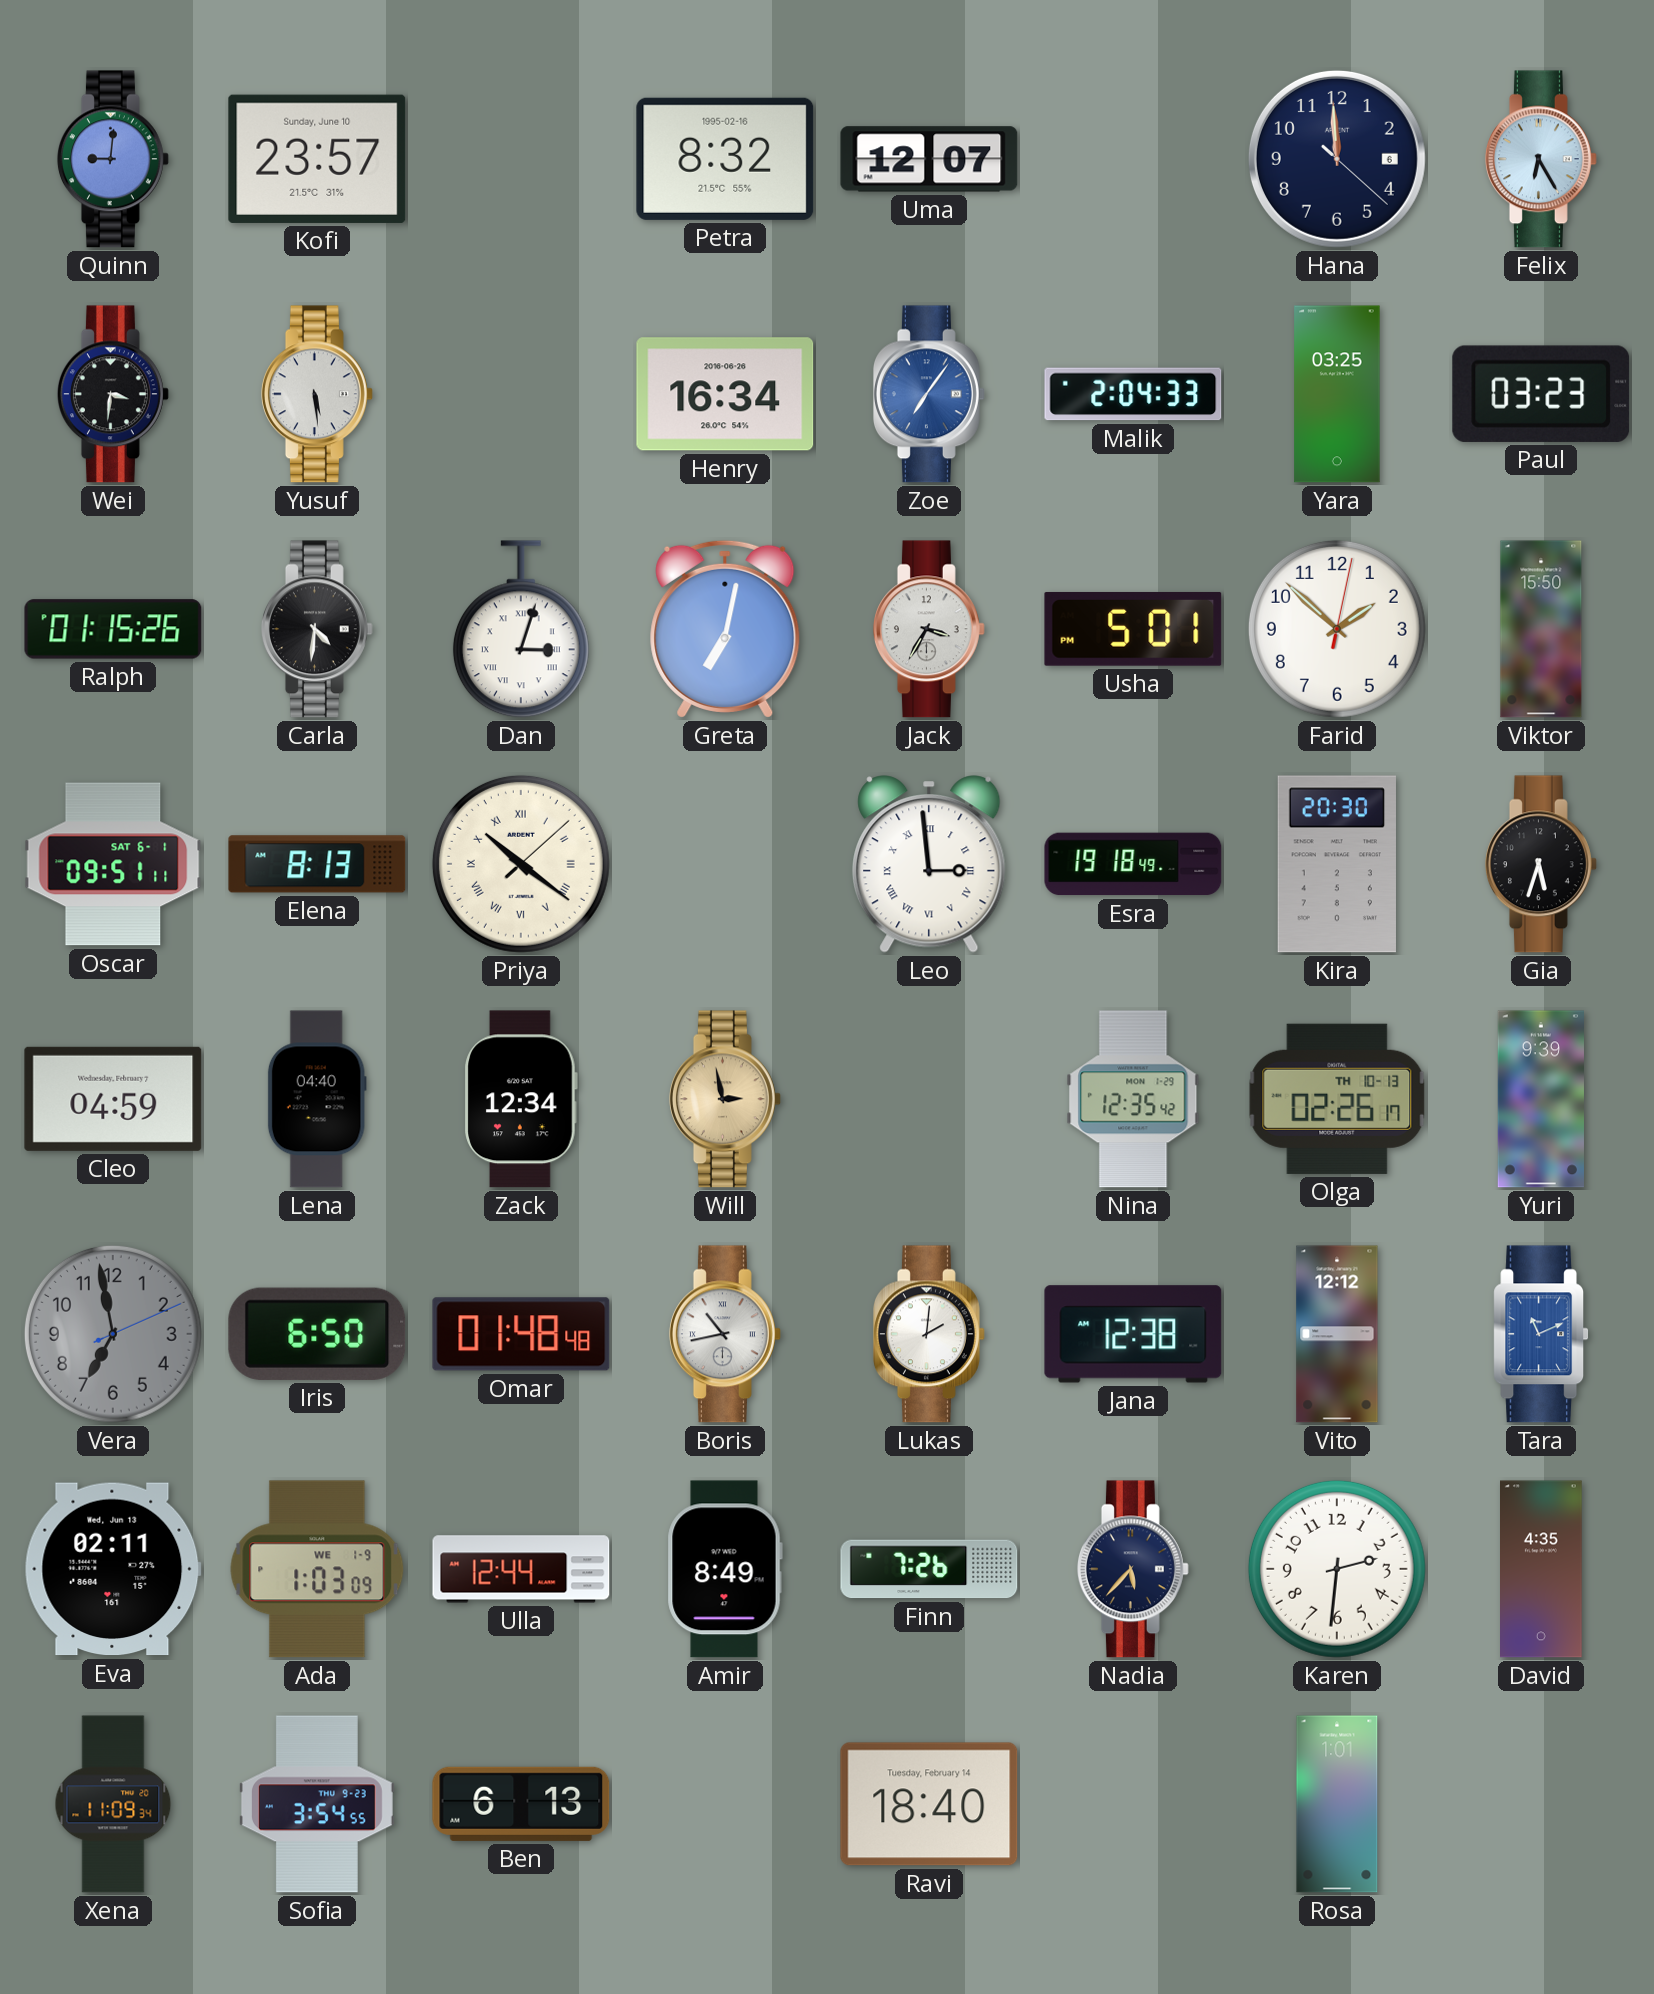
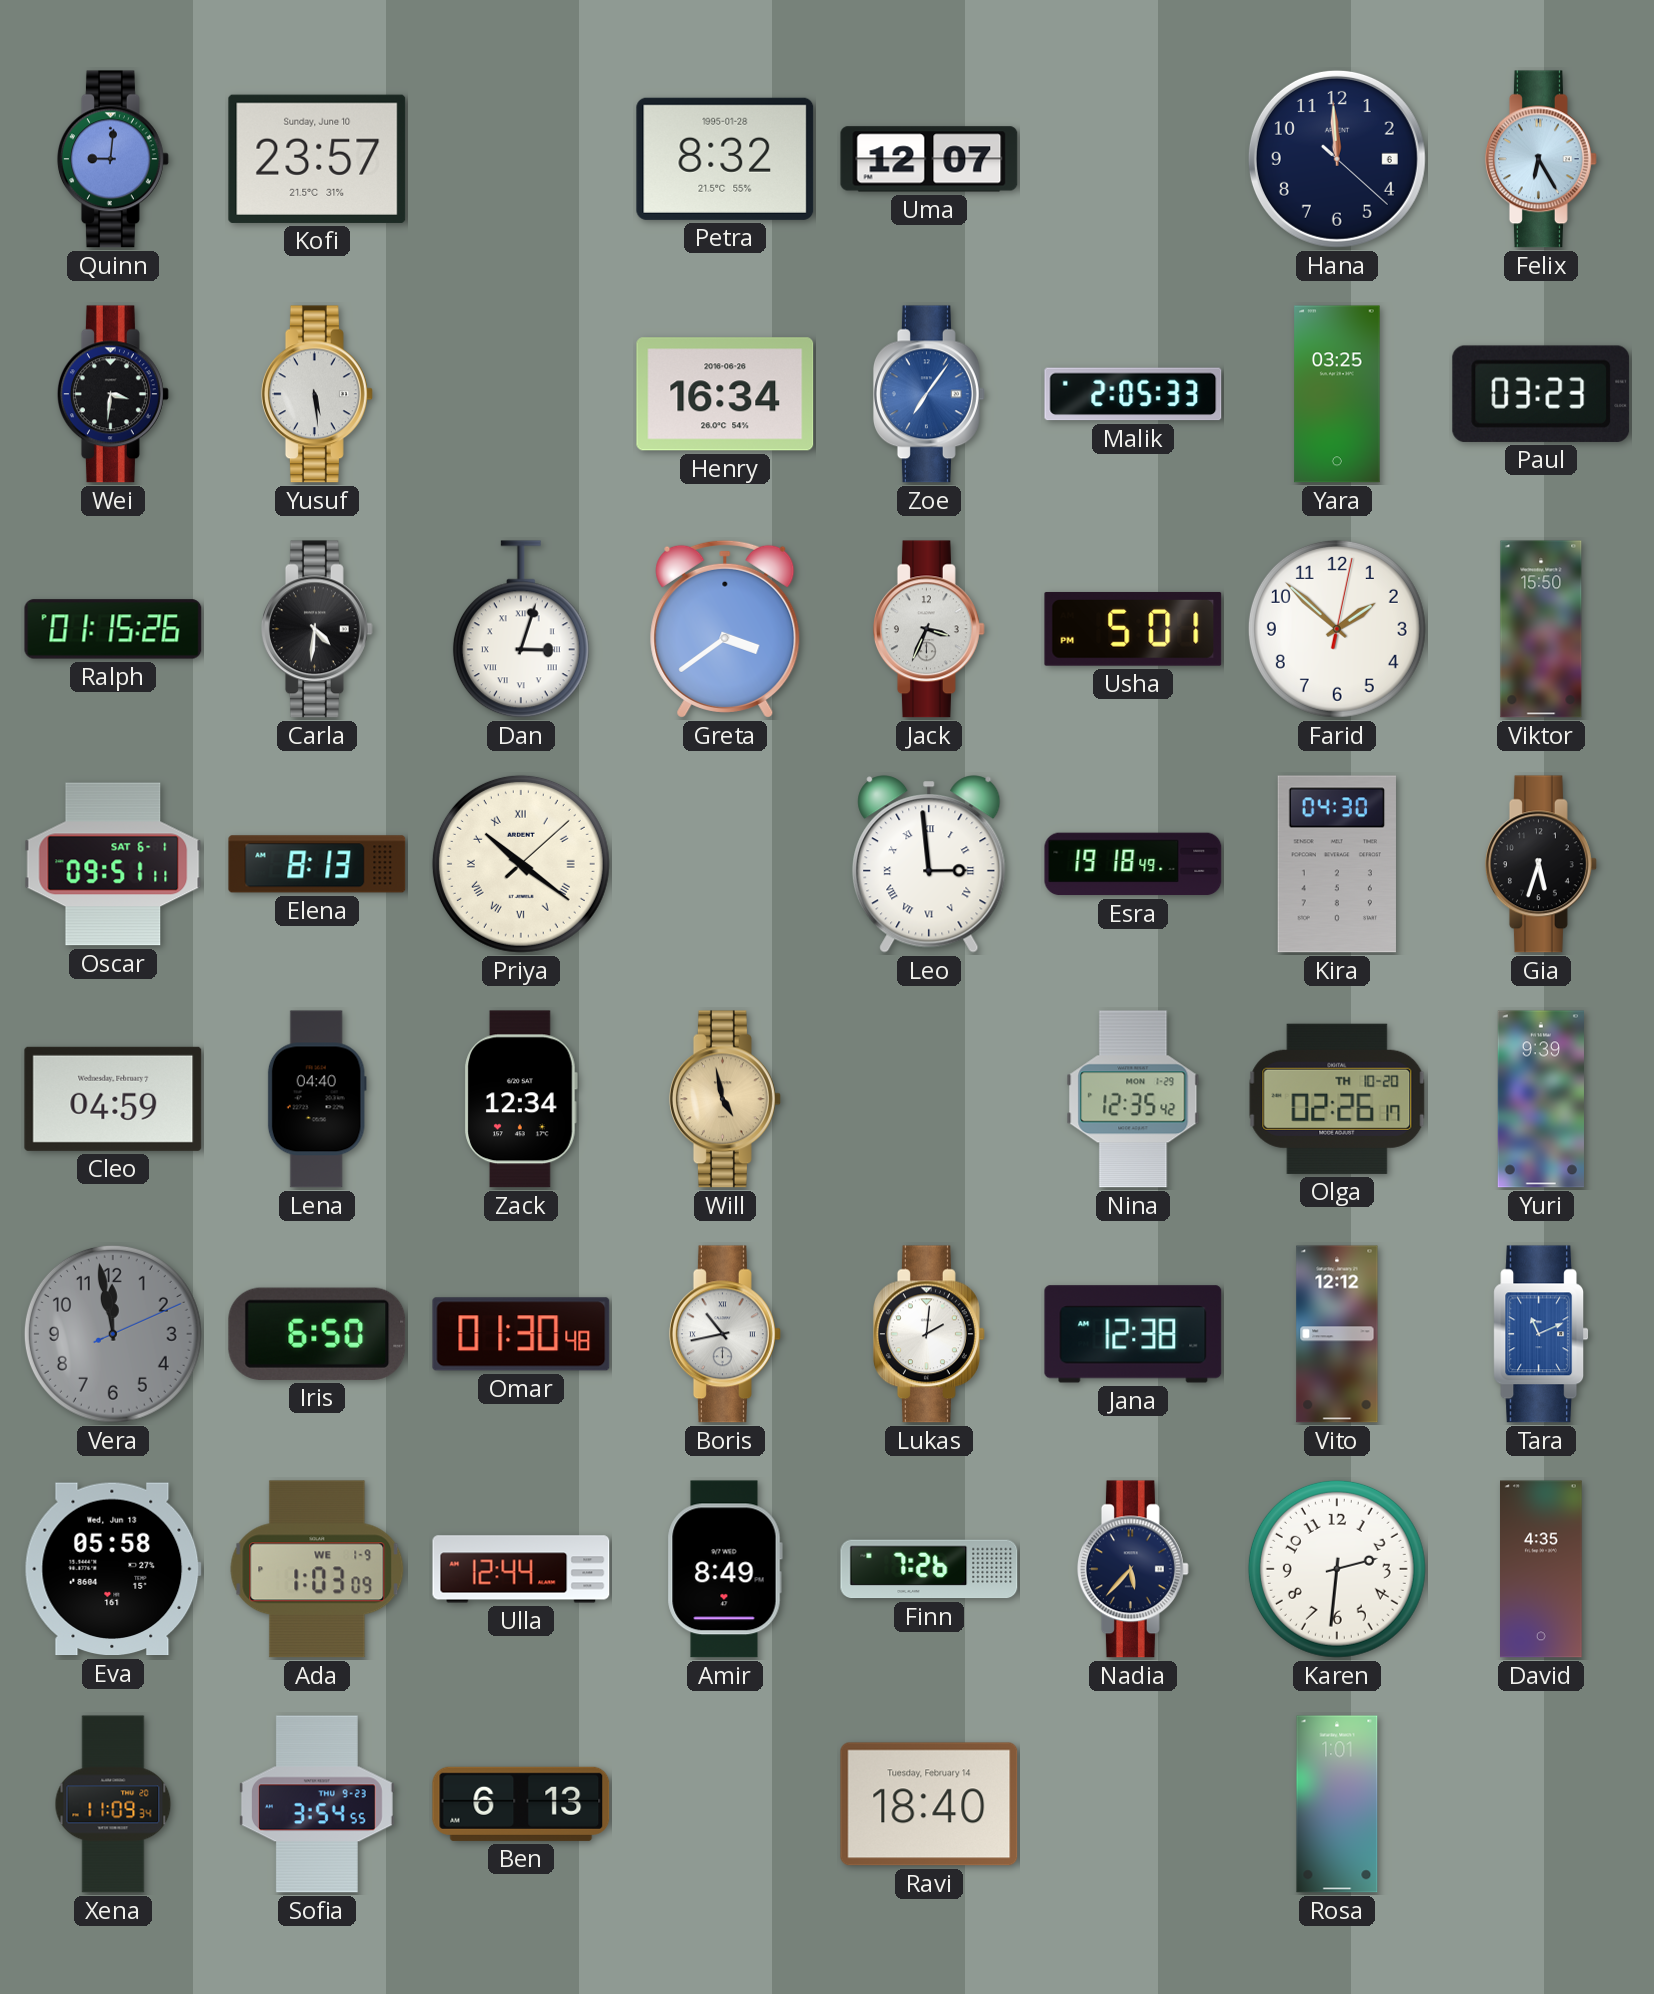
Petra date: 1995-02-16 -> 1995-01-28
Malik: 2:04 -> 2:05
Greta: 7:02 -> 3:39
Jack: 3:35 -> 3:34
Kira: 20:30 -> 04:30
Will: 2:58 -> 4:58
Olga date: TH 10-13 -> TH 10-20
Vera: 6:58 -> 11:58
Omar: 01:48 -> 01:30
Eva: 02:11 -> 05:58
